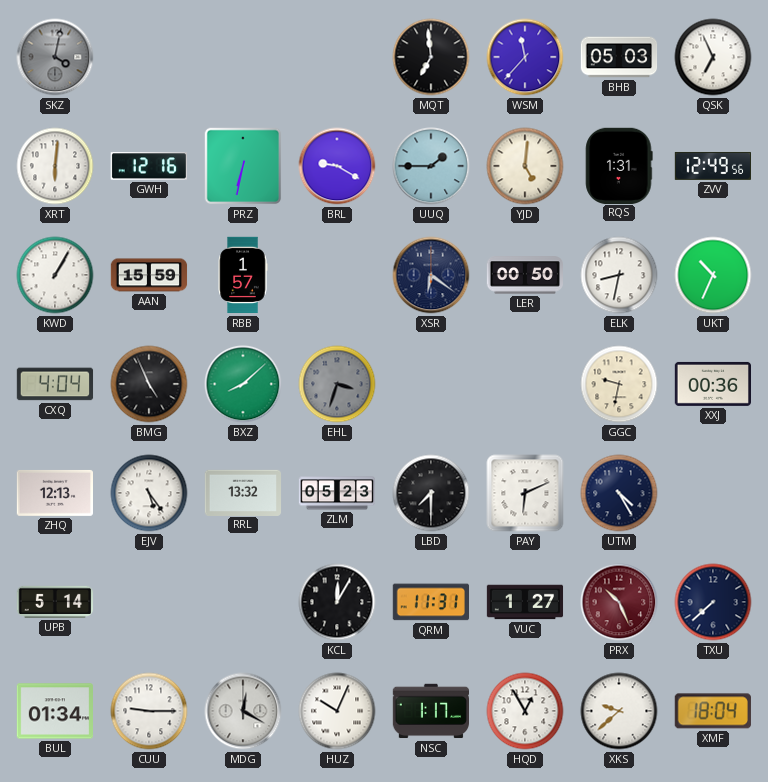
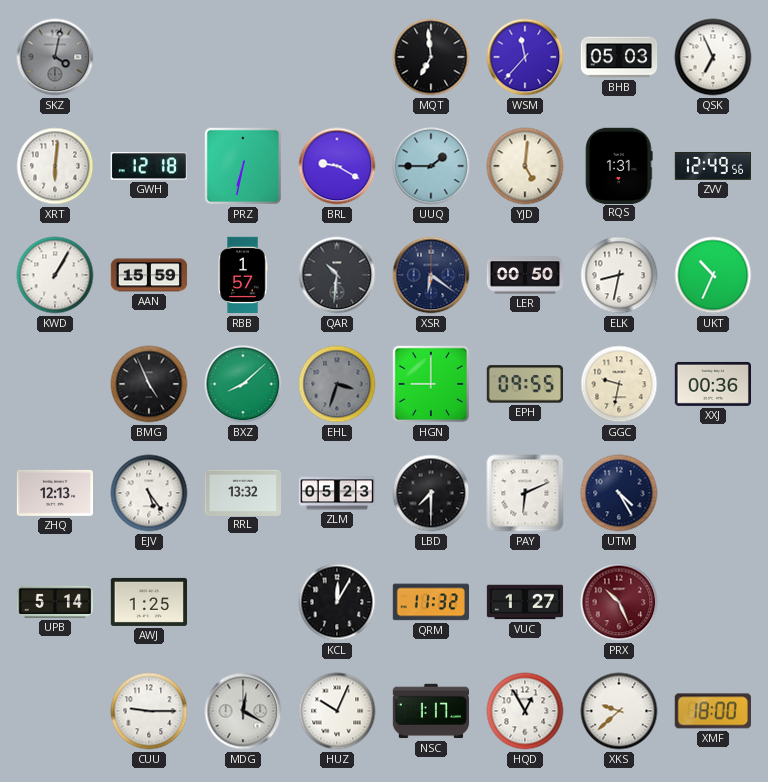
GWH: 12:16 -> 12:18
QAR: none -> 10:31
CXQ: 4:04 -> none
HGN: none -> 9:00
EPH: none -> 09:55
AWJ: none -> 1:25
QRM: 11:31 -> 11:32
TXU: 7:38 -> none
BUL: 01:34 -> none
XMF: 18:04 -> 18:00
